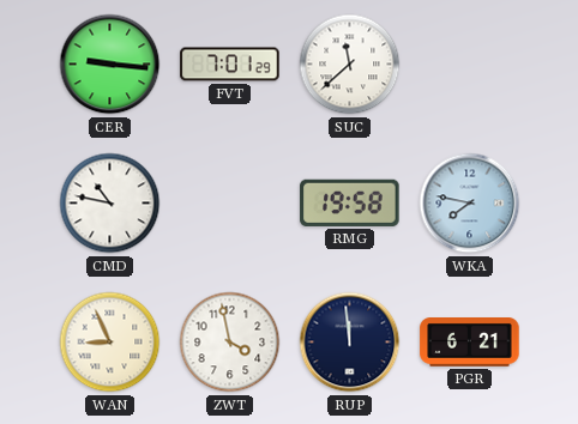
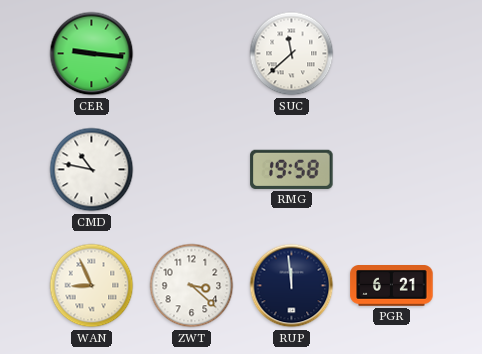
FVT: 7:01 -> none
WKA: 7:47 -> none
ZWT: 3:58 -> 3:22
